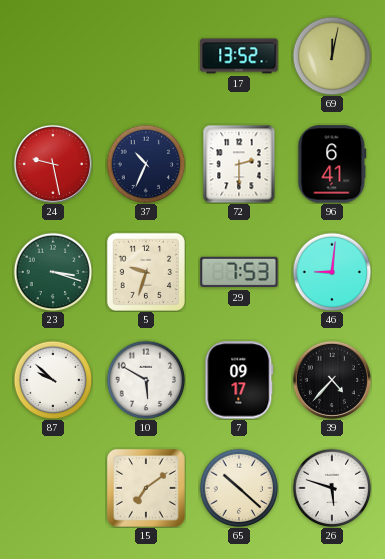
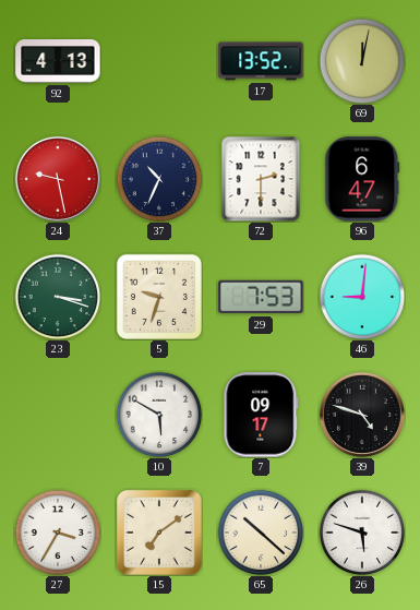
92: none -> 4:13
96: 6:41 -> 6:47
87: 9:52 -> none
39: 4:37 -> 4:48
27: none -> 3:35
